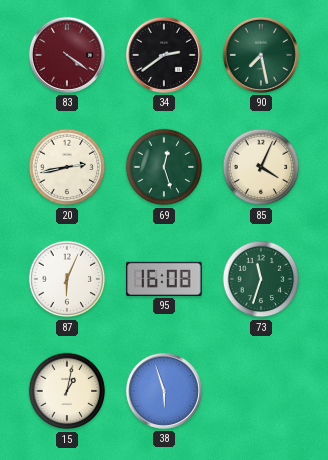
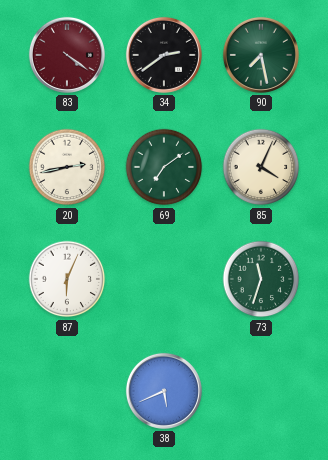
69: 12:27 -> 7:09
95: 16:08 -> none
15: 1:02 -> none
38: 5:57 -> 5:41
